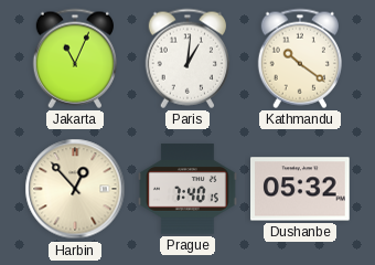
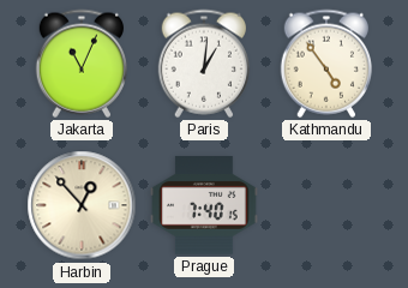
Kathmandu: 10:21 -> 4:54
Dushanbe: 05:32 -> none
